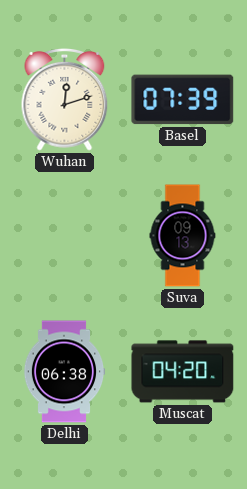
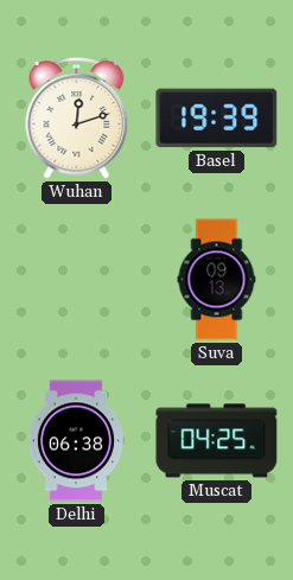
Basel: 07:39 -> 19:39
Muscat: 04:20 -> 04:25
